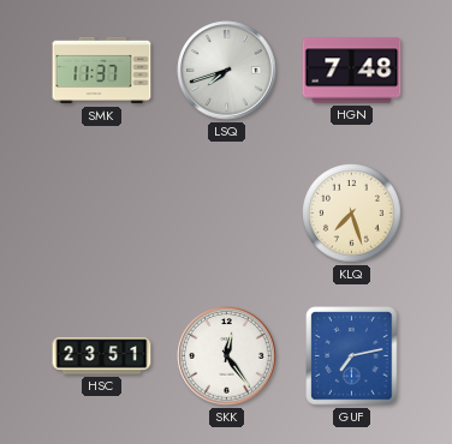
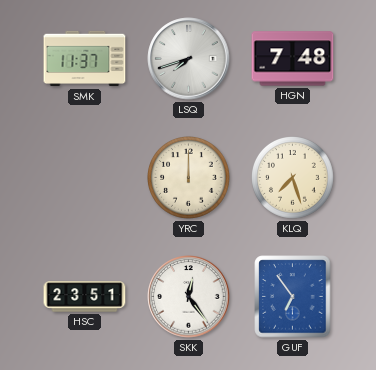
YRC: none -> 12:00
GUF: 7:13 -> 6:54
